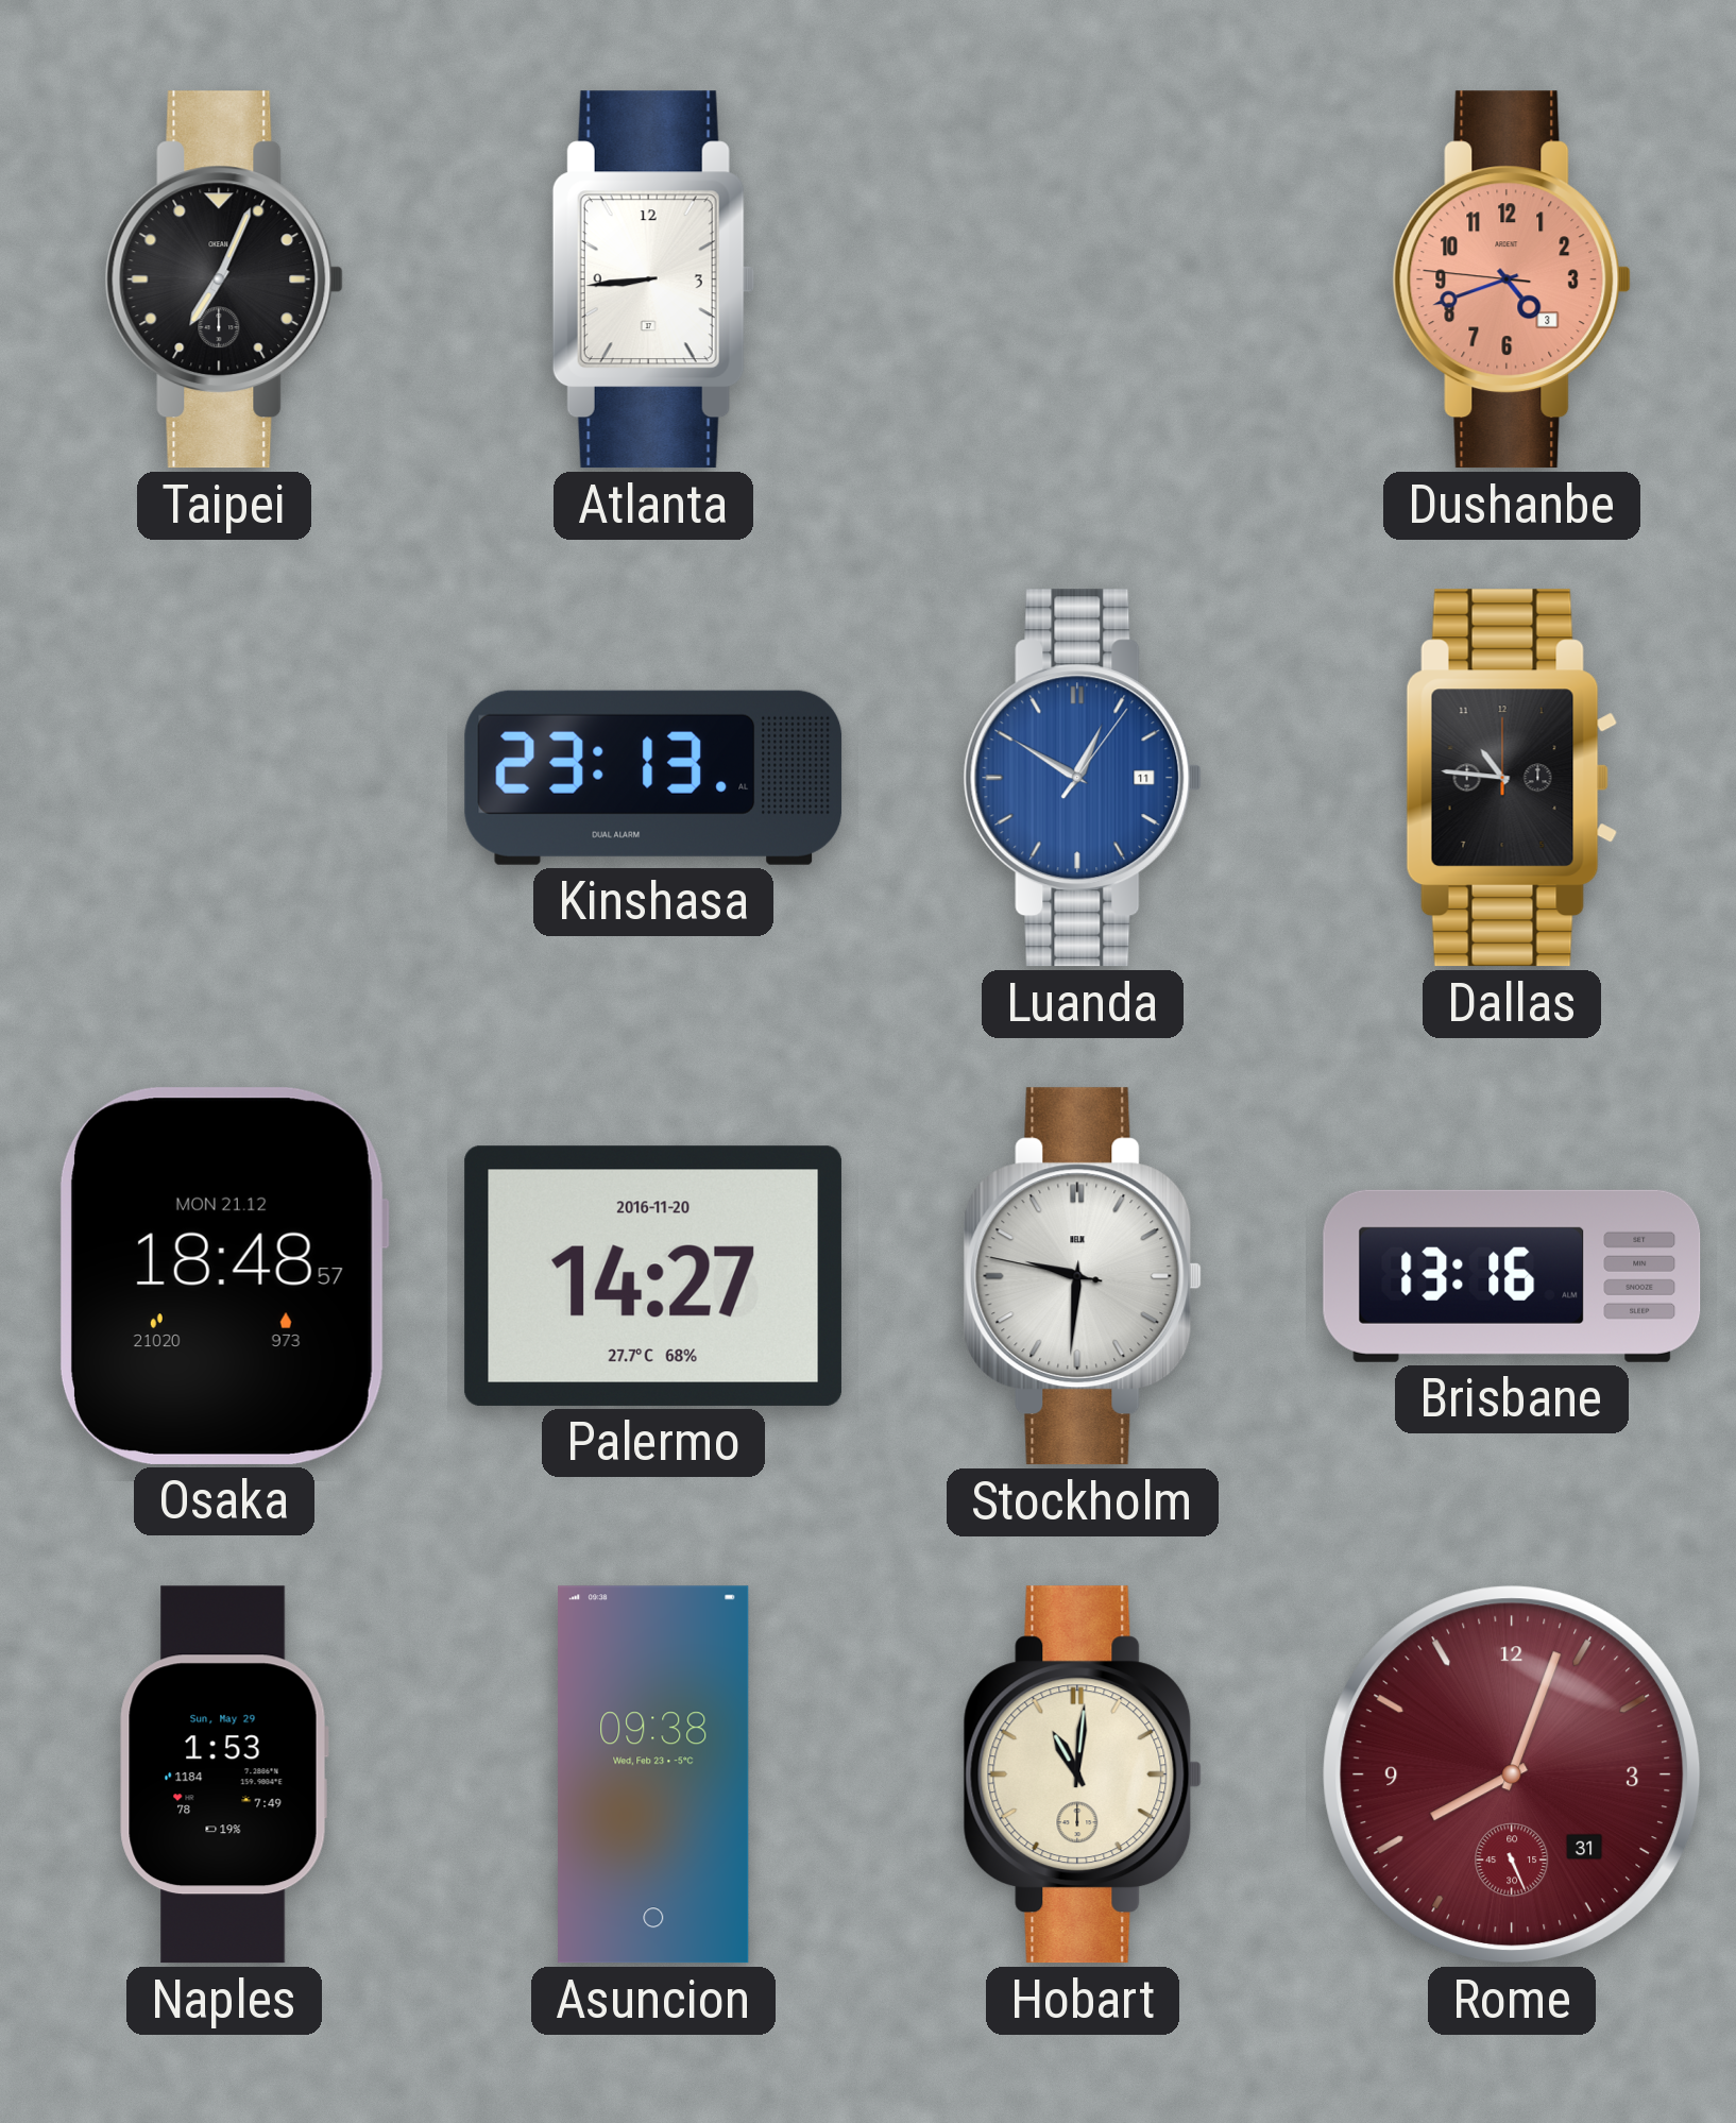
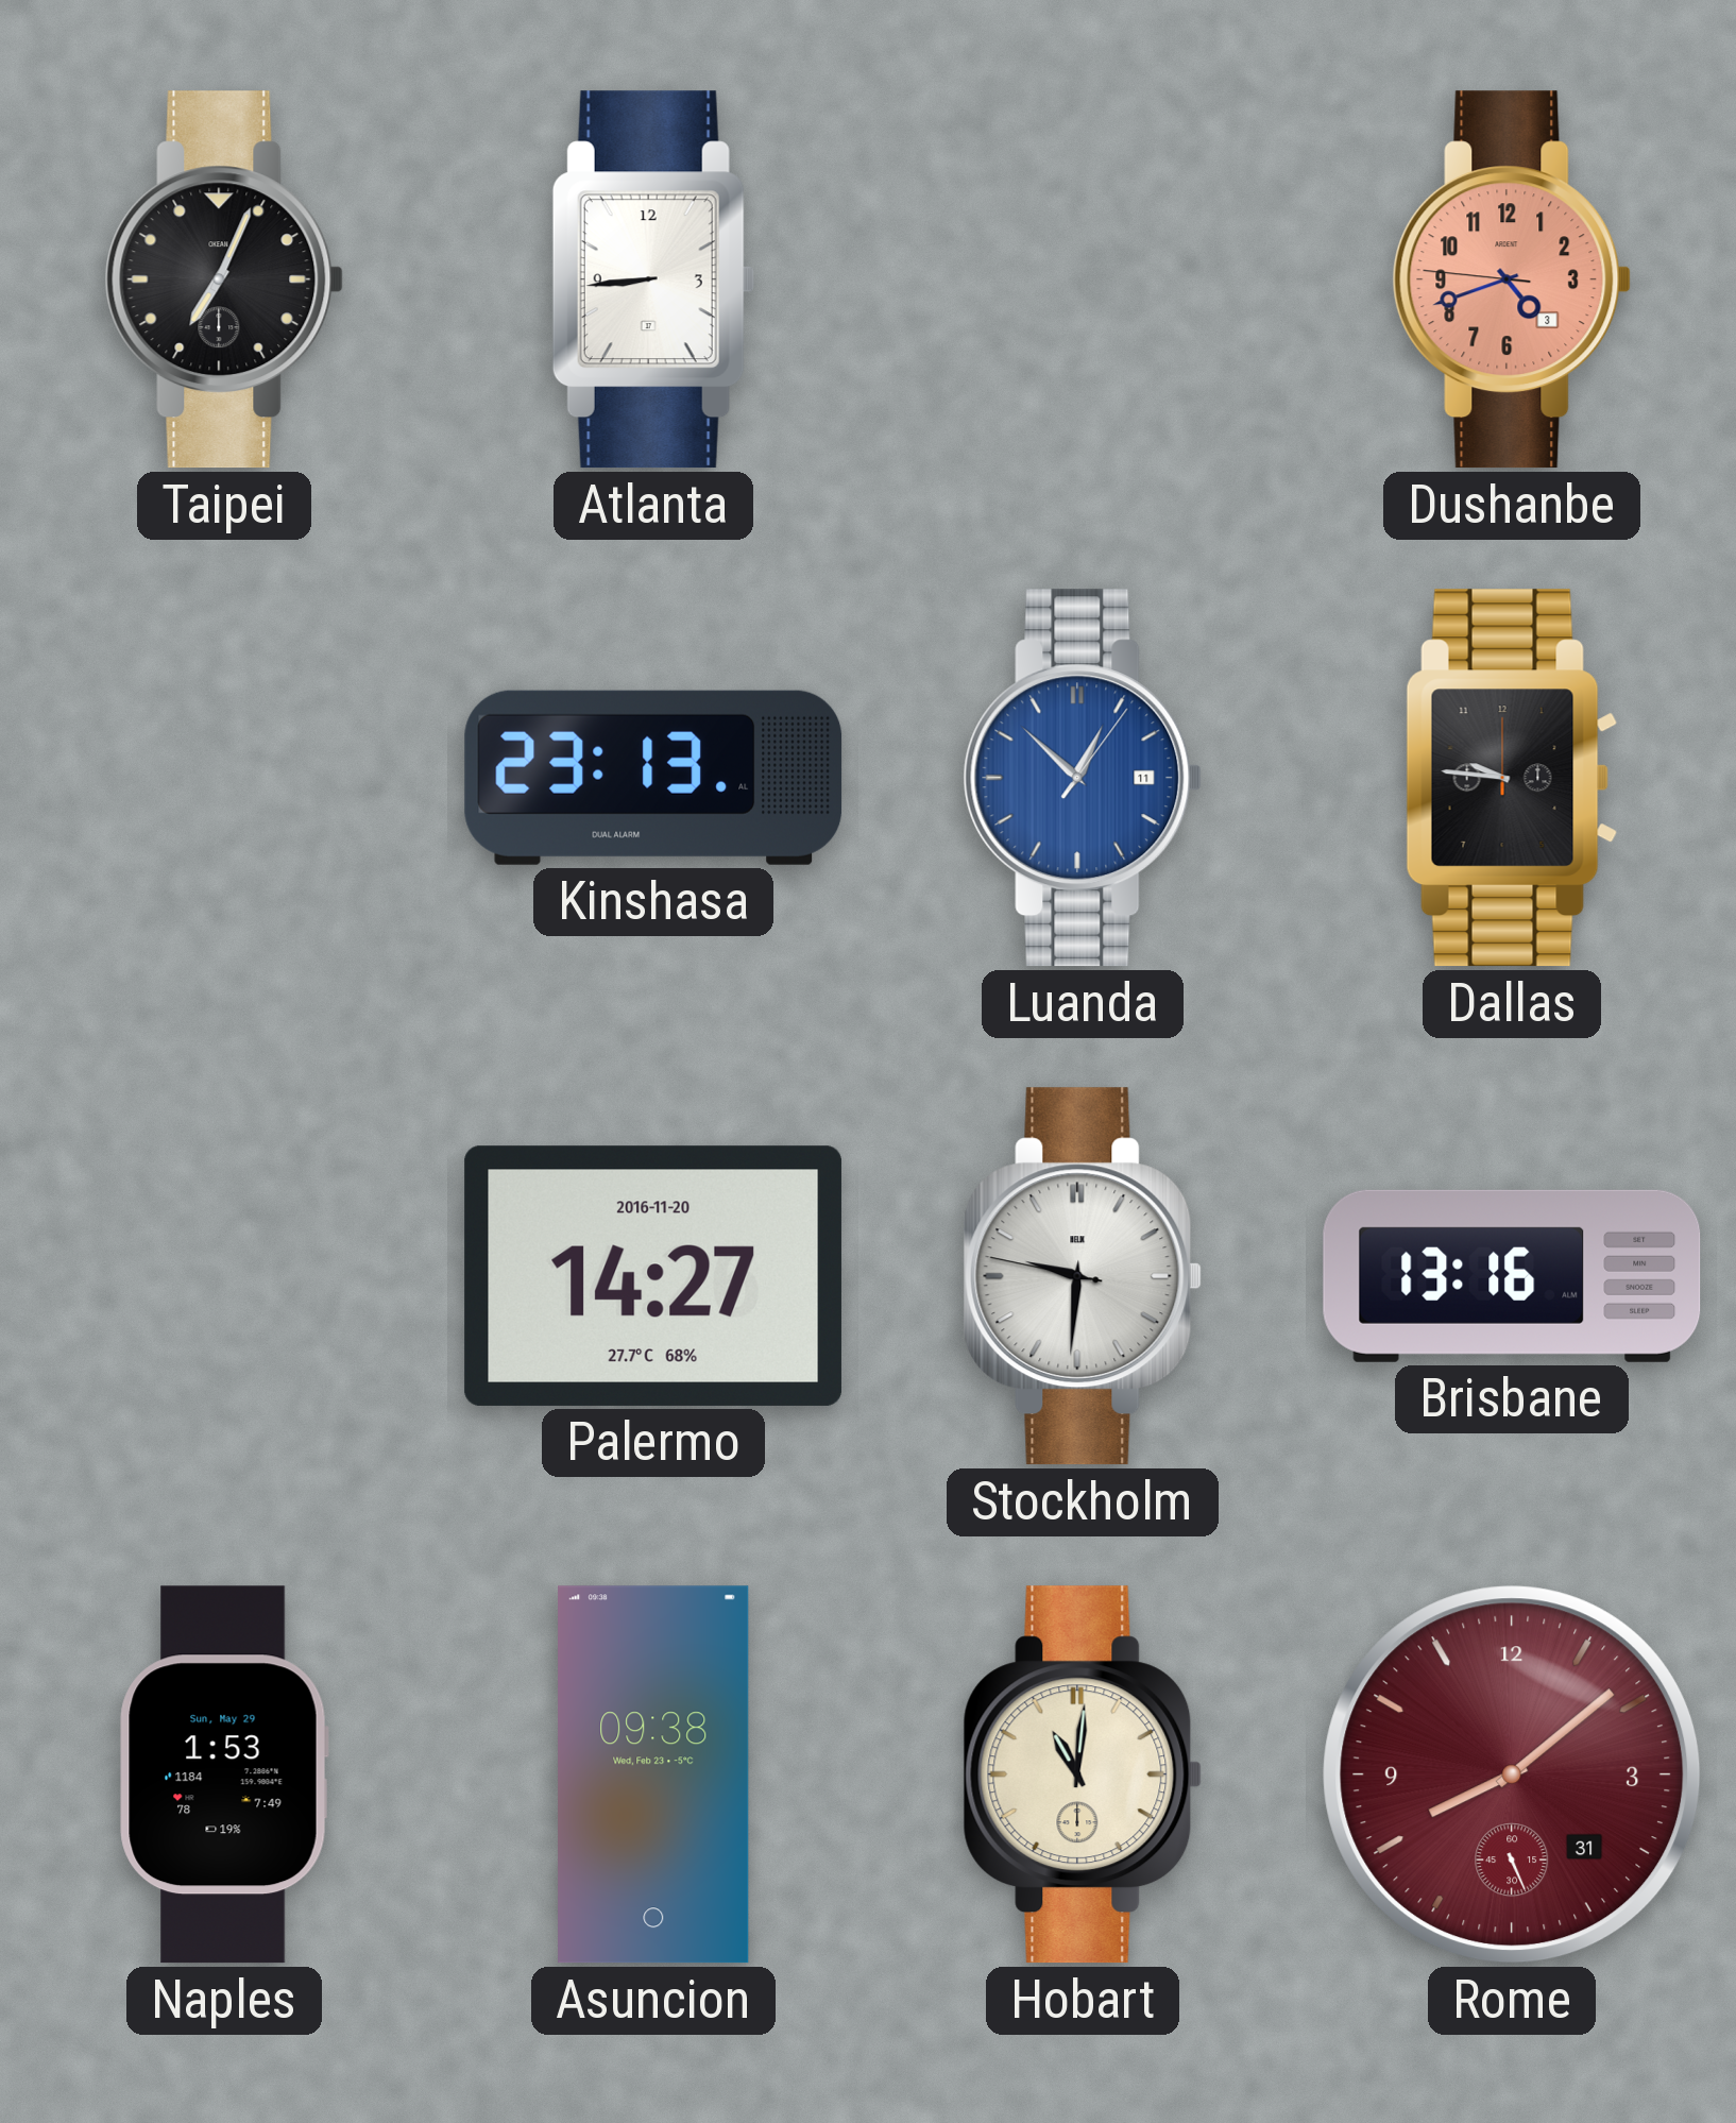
Luanda: 12:50 -> 12:52
Dallas: 10:46 -> 9:46
Osaka: 18:48 -> none
Rome: 8:03 -> 8:08
